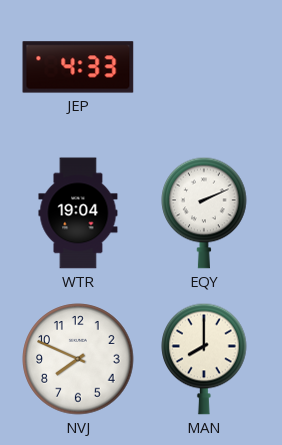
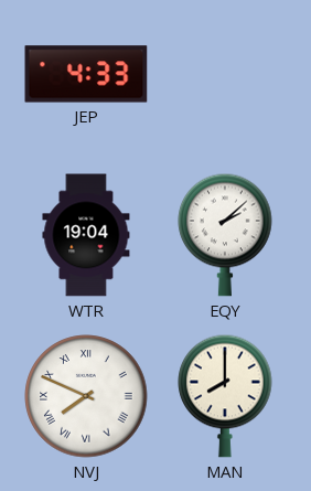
EQY: 2:11 -> 2:08
NVJ numerals: Arabic -> Roman
